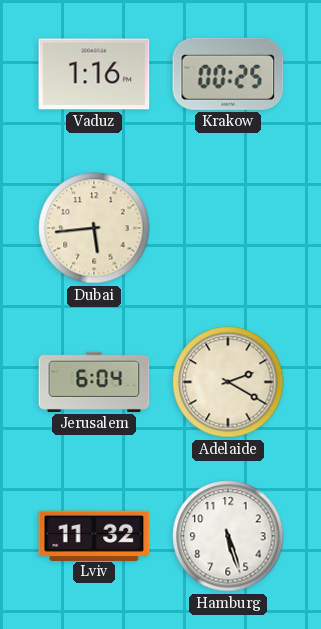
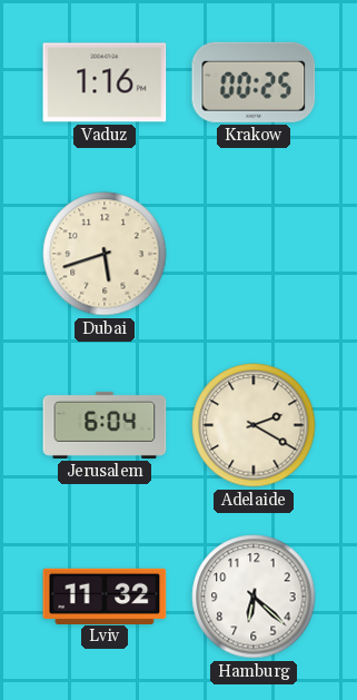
Dubai: 5:44 -> 5:42
Hamburg: 5:27 -> 6:22
